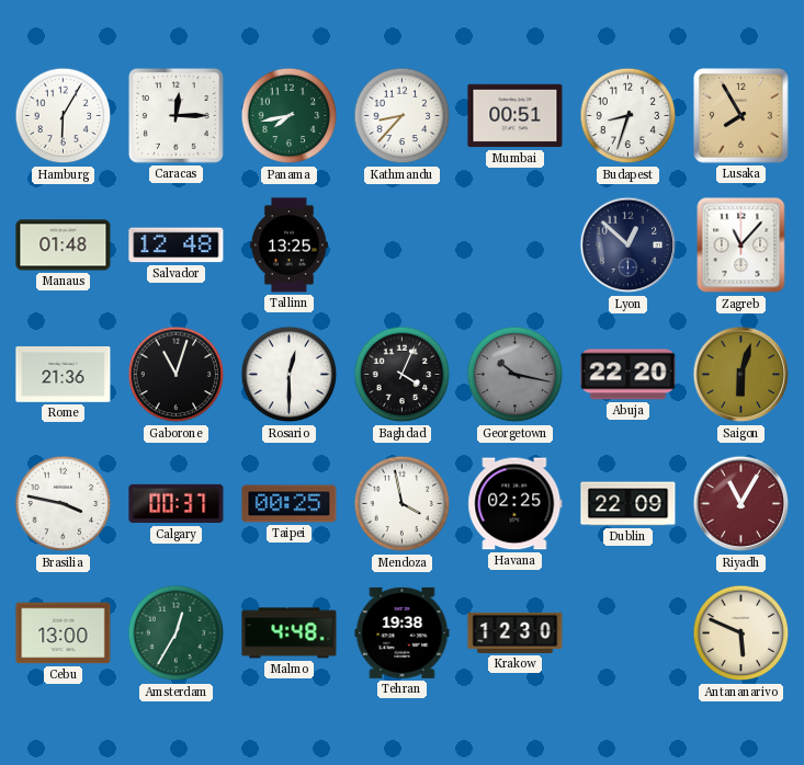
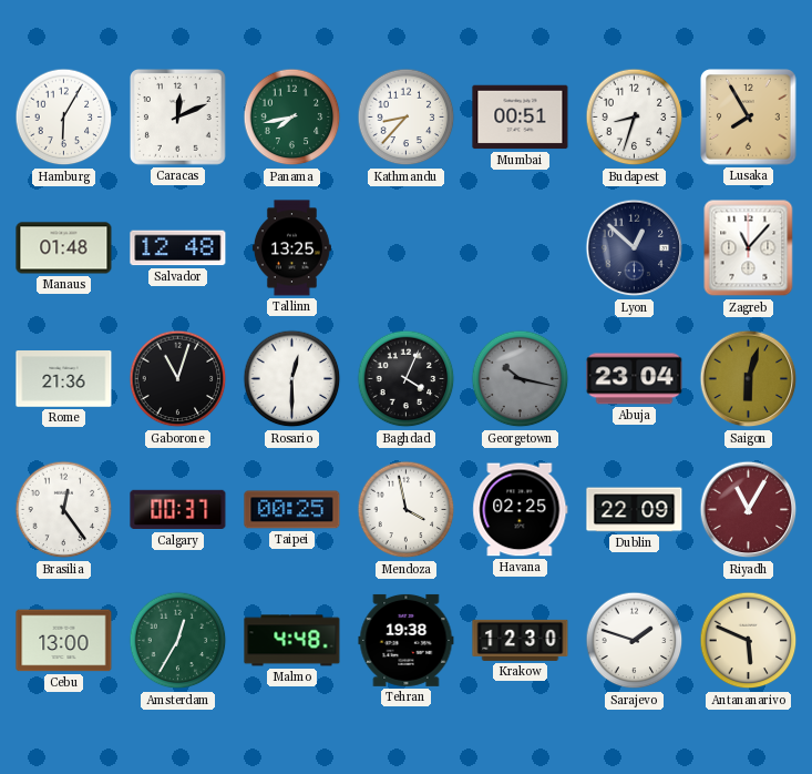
Caracas: 12:15 -> 12:11
Abuja: 22:20 -> 23:04
Brasilia: 3:47 -> 12:24
Sarajevo: none -> 1:48
